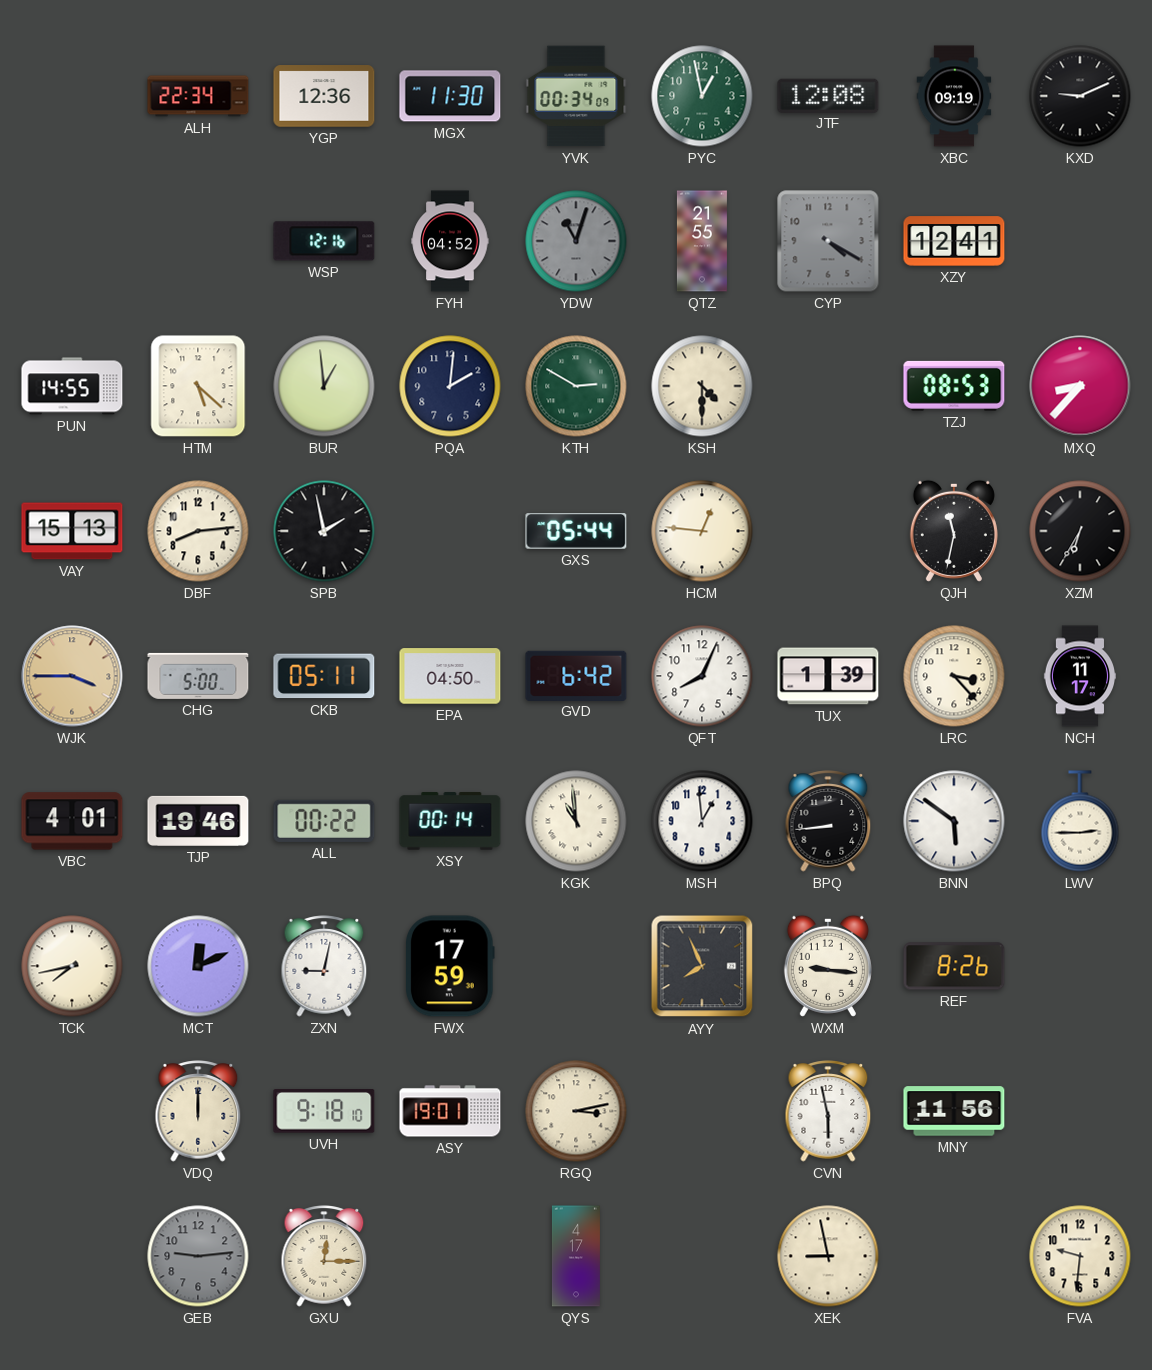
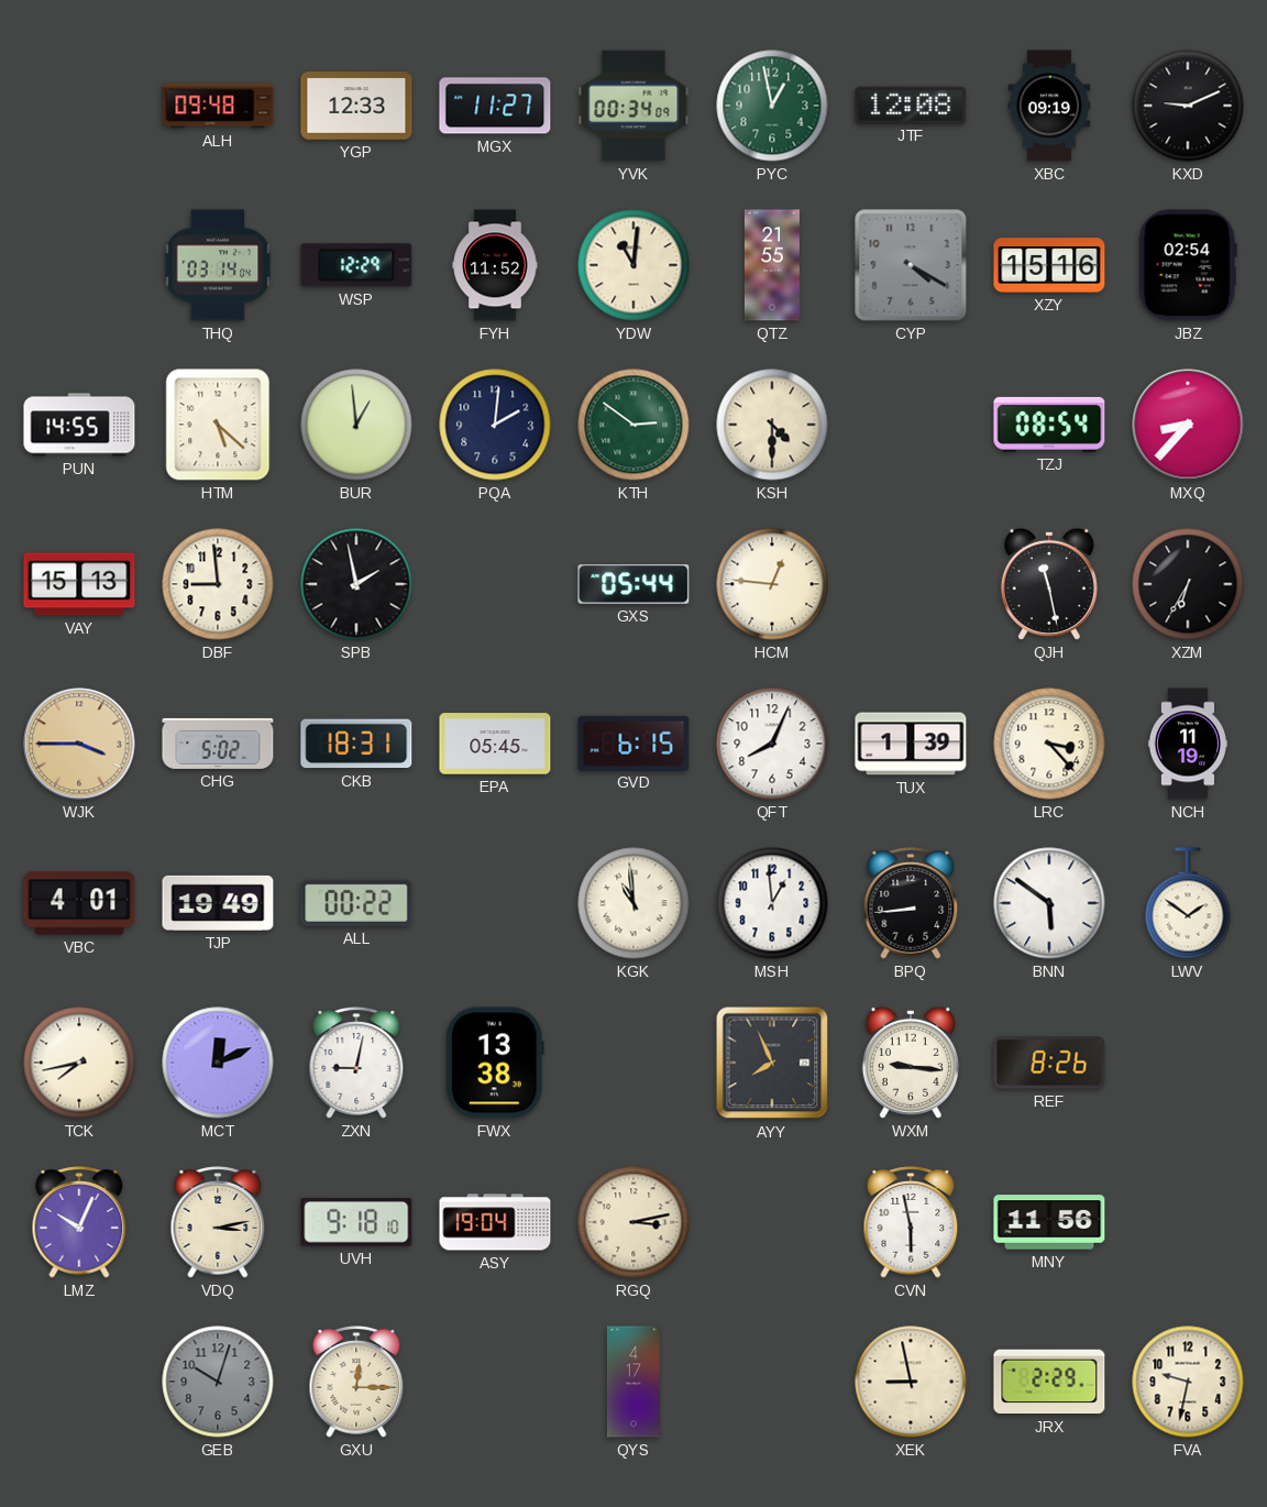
ALH: 22:34 -> 09:48
YGP: 12:36 -> 12:33
MGX: 11:30 -> 11:27
THQ: none -> 03:14
WSP: 12:16 -> 12:29
FYH: 04:52 -> 11:52
YDW: 11:03 -> 11:01
YDW dial: grey -> cream
XZY: 12:41 -> 15:16
JBZ: none -> 02:54
KTH: 2:50 -> 2:51
TZJ: 08:53 -> 08:54
DBF: 8:14 -> 8:59
QJH: 11:32 -> 11:28
CHG: 5:00 -> 5:02
CKB: 05:11 -> 18:31
EPA: 04:50 -> 05:45
GVD: 6:42 -> 6:15
NCH: 11:17 -> 11:19
TJP: 19:46 -> 19:49
XSY: 00:14 -> none
LWV: 2:45 -> 1:51
FWX: 17:59 -> 13:38
LMZ: none -> 10:04
VDQ: 12:00 -> 3:13
ASY: 19:01 -> 19:04
GEB: 9:14 -> 10:03
JRX: none -> 2:29
FVA: 9:31 -> 9:32
